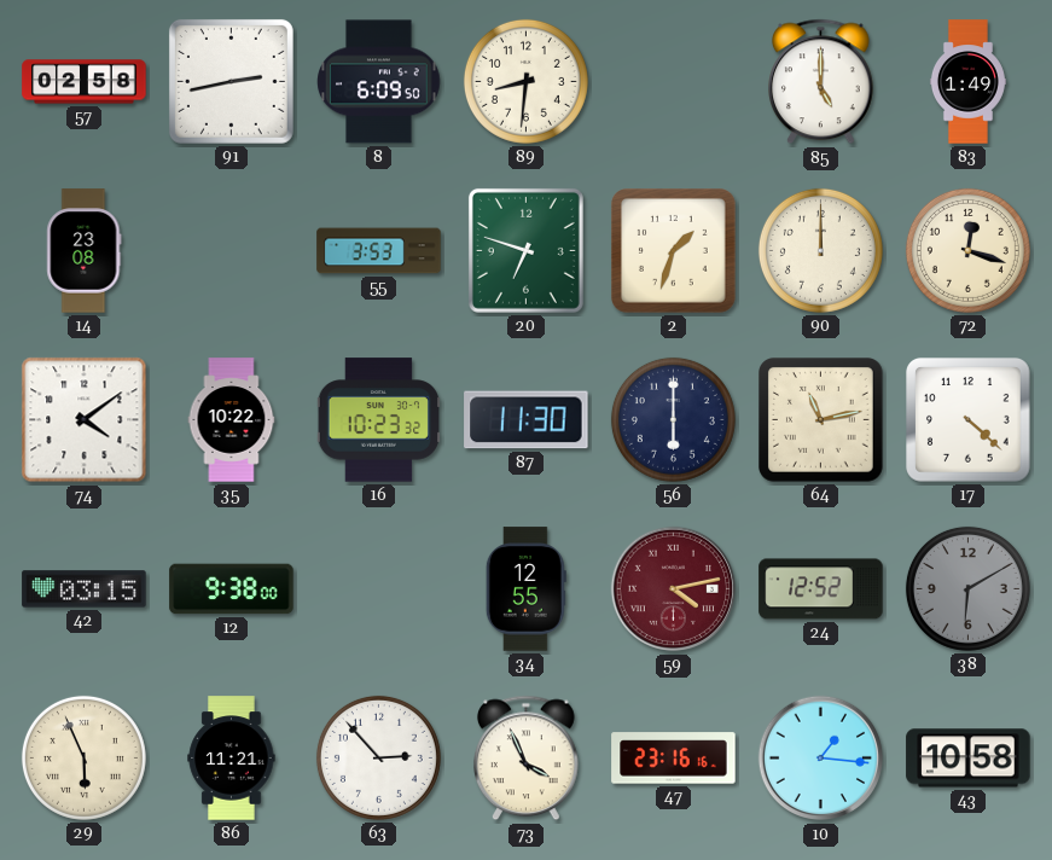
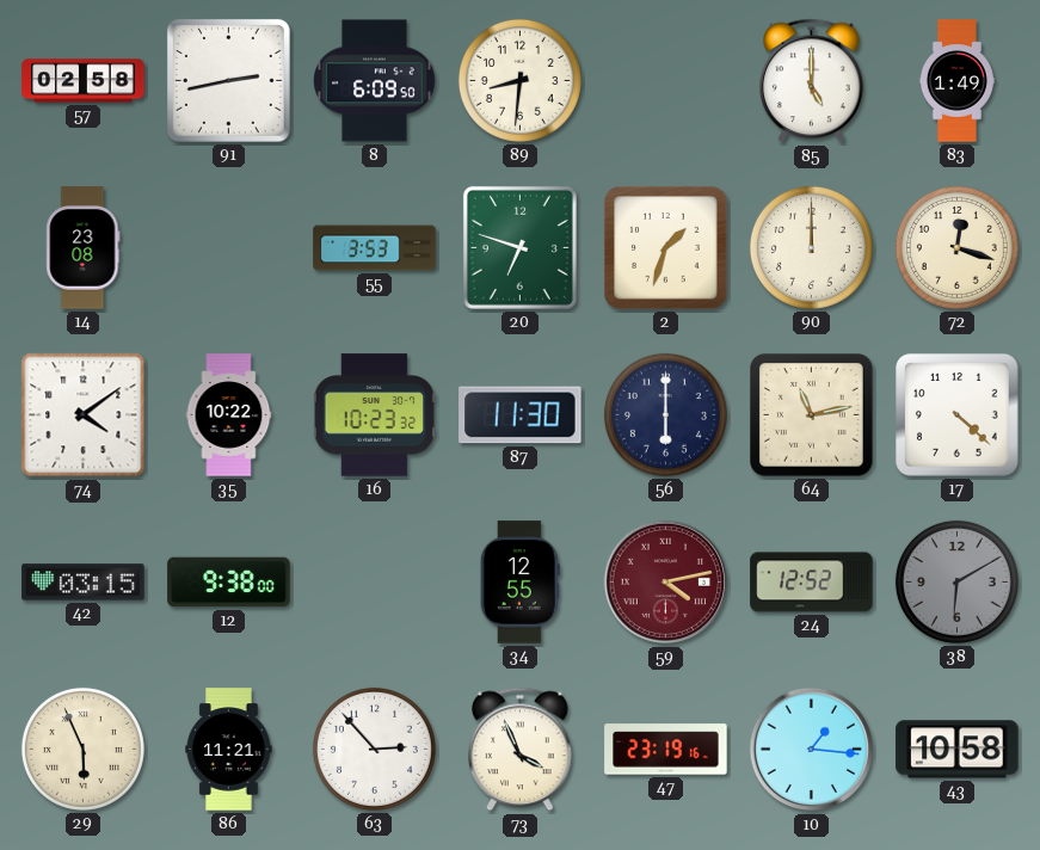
47: 23:16 -> 23:19
